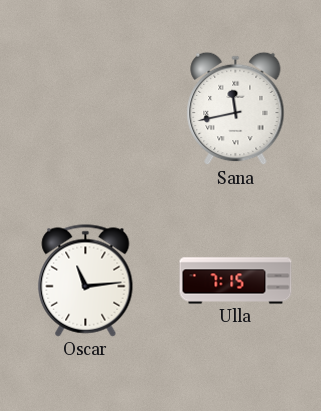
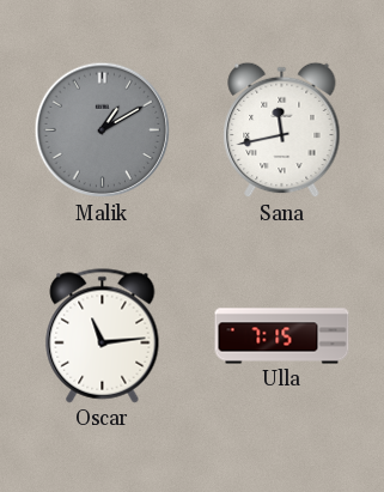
Malik: none -> 1:10
